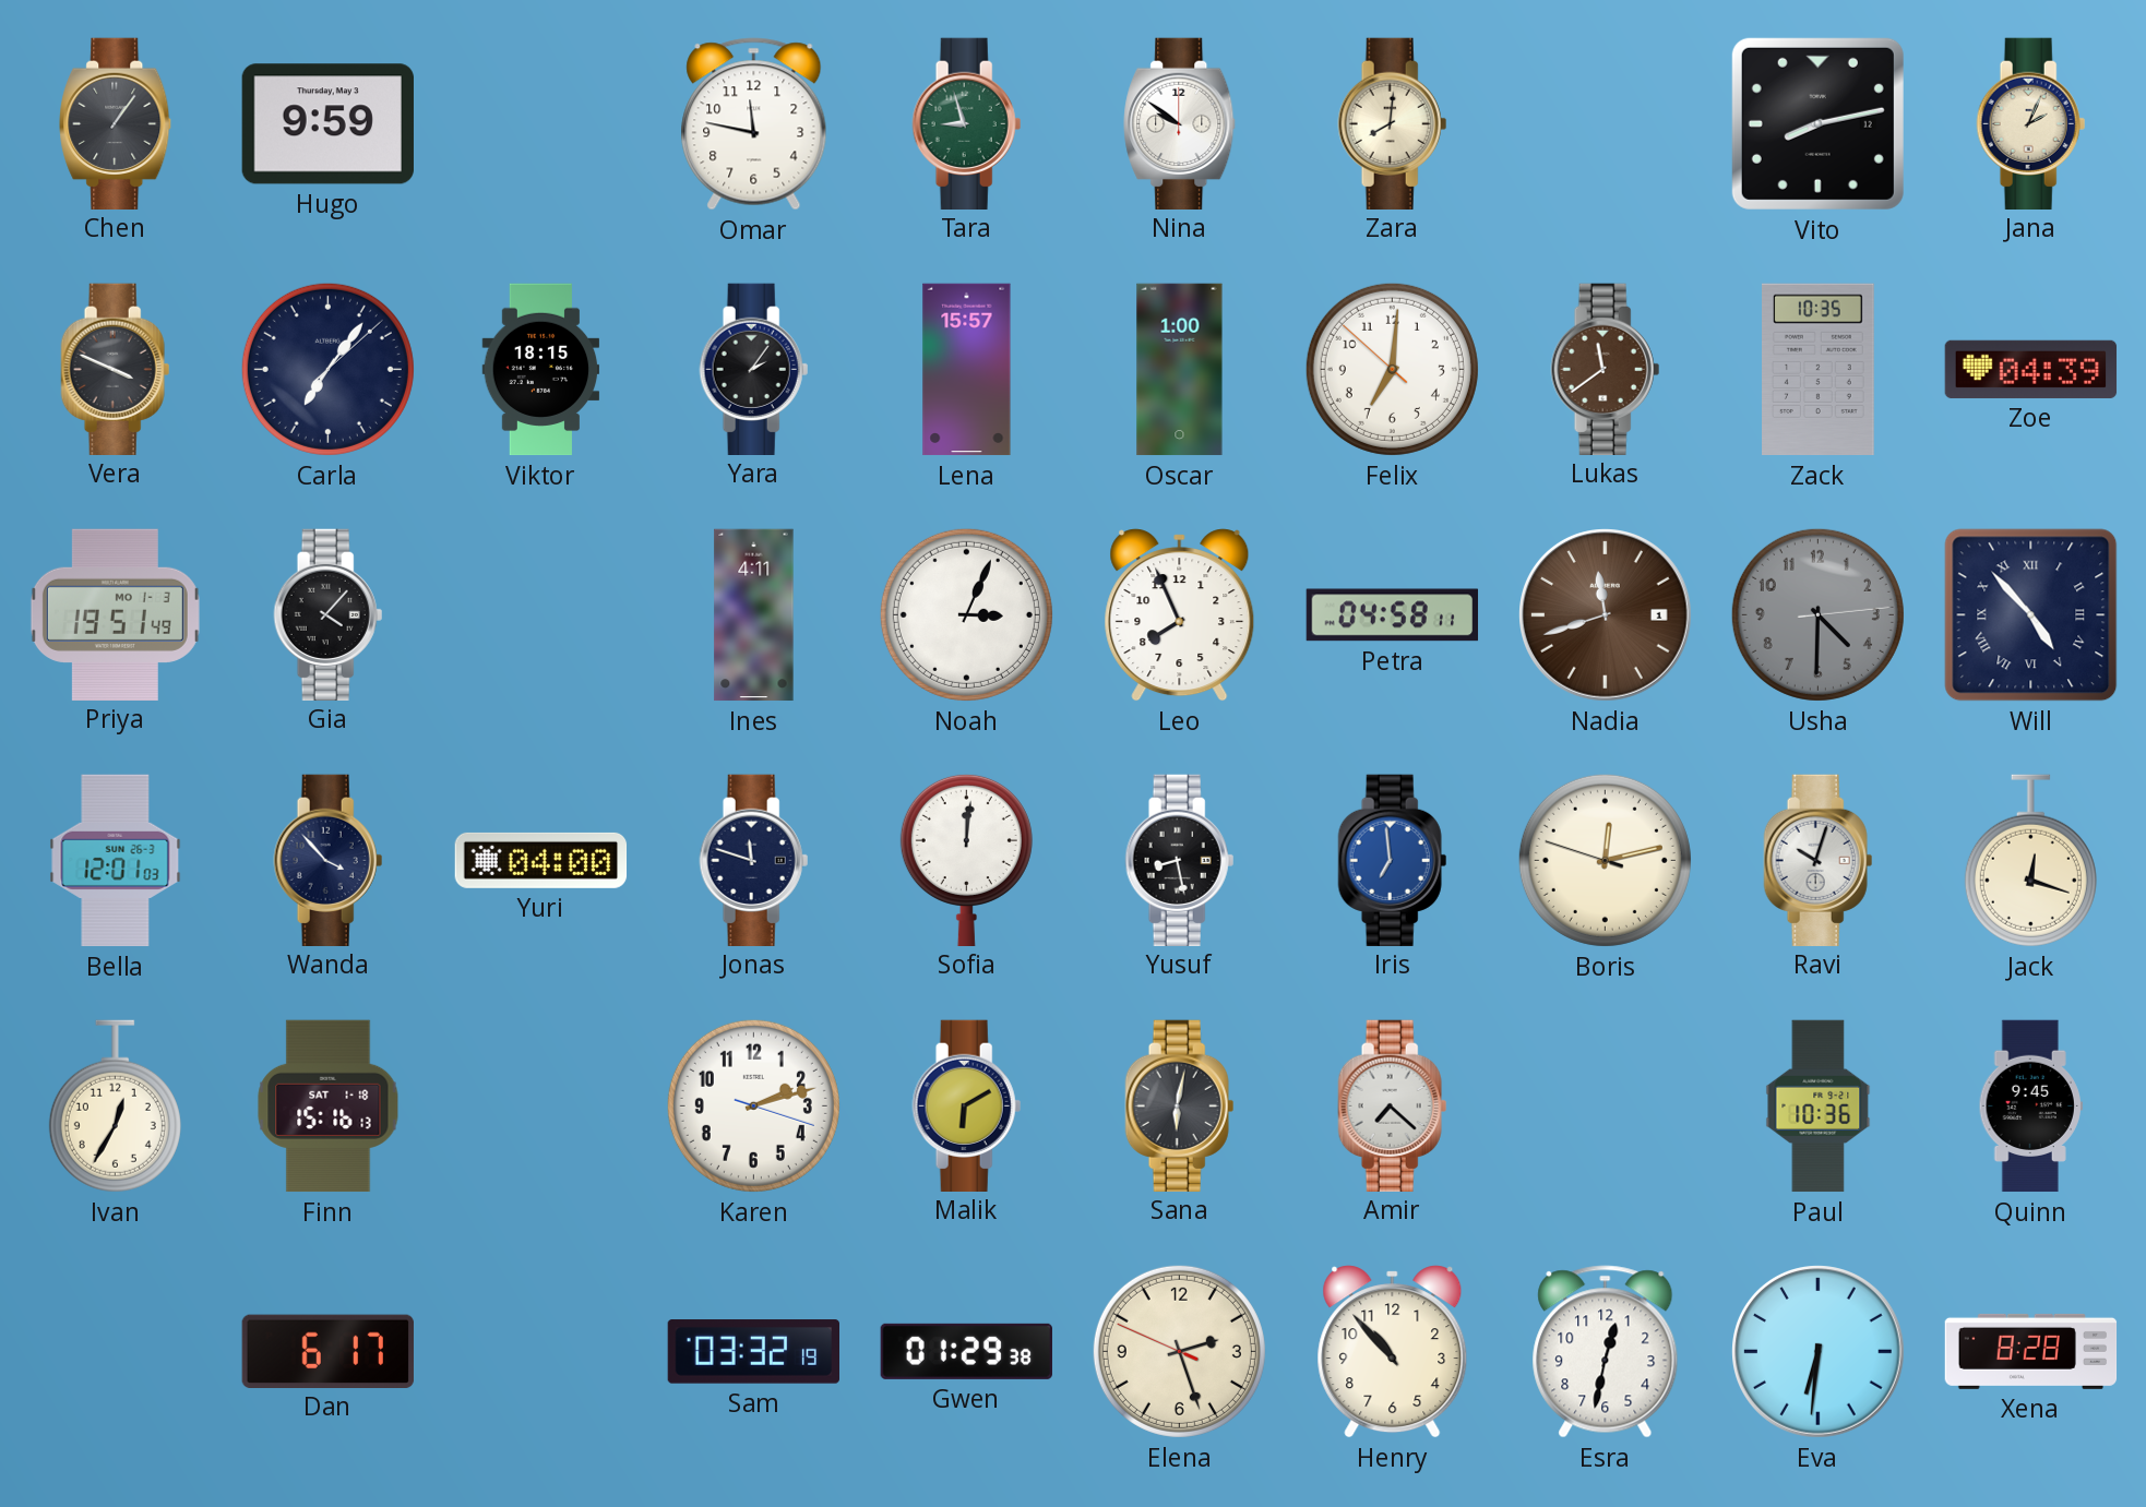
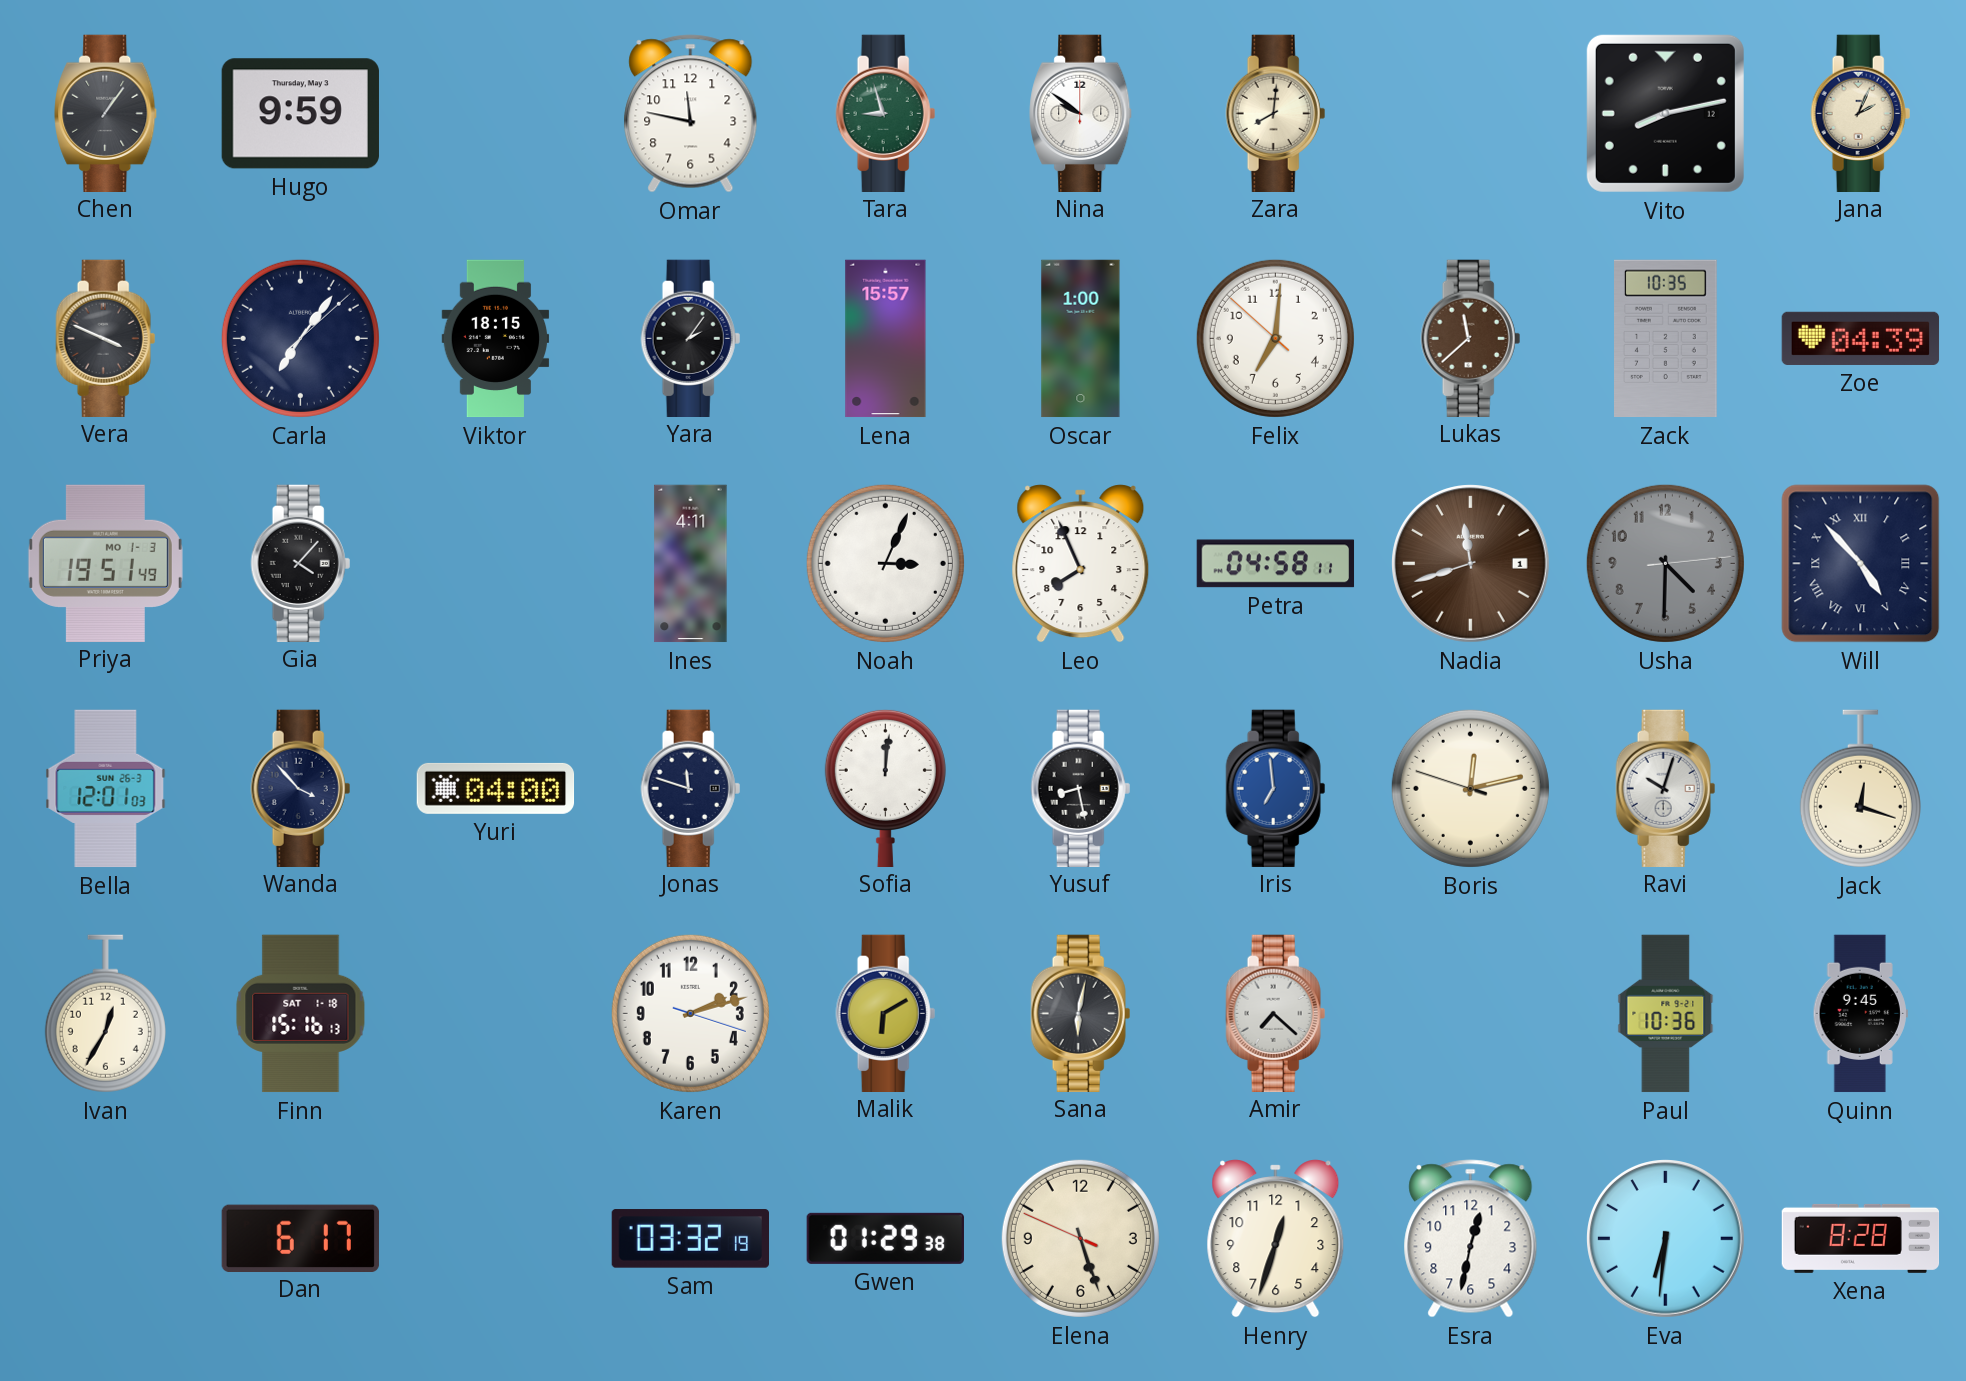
Lukas: 11:39 -> 11:38
Elena: 2:26 -> 5:26
Henry: 10:53 -> 12:33
